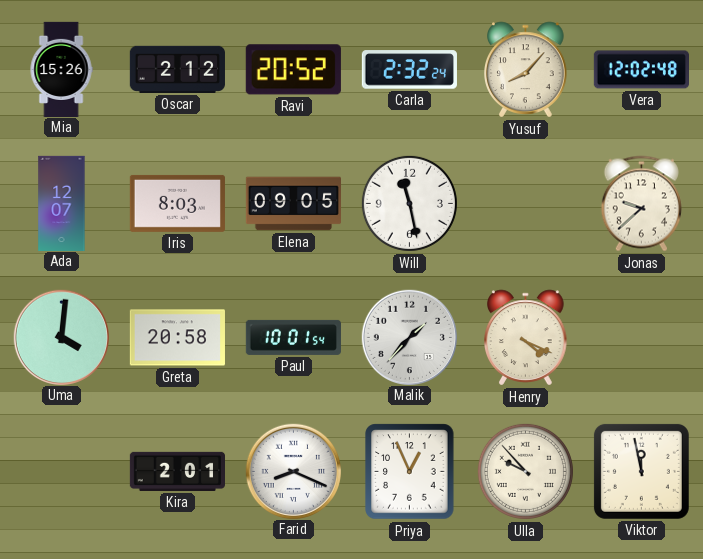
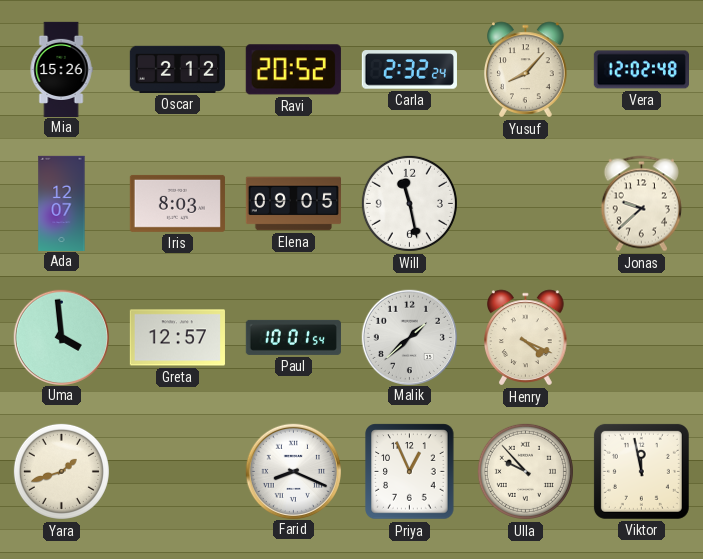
Uma: 4:01 -> 3:59
Greta: 20:58 -> 12:57
Malik: 1:37 -> 1:38
Yara: none -> 1:42
Kira: 2:01 -> none
